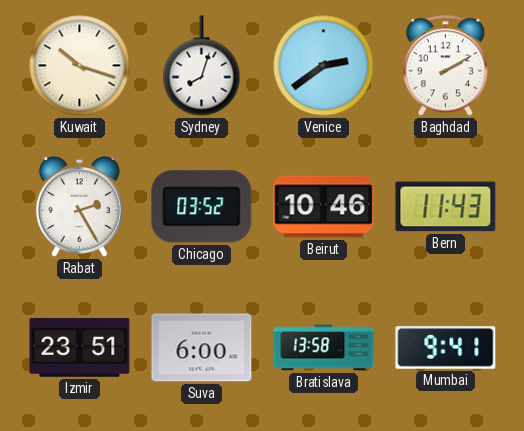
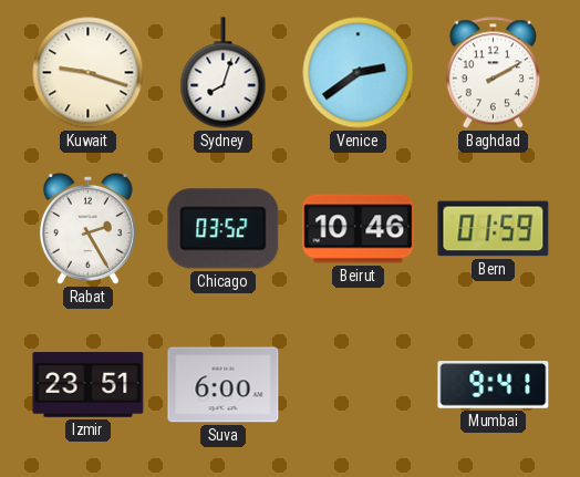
Kuwait: 10:18 -> 9:18
Bern: 11:43 -> 01:59
Bratislava: 13:58 -> none
